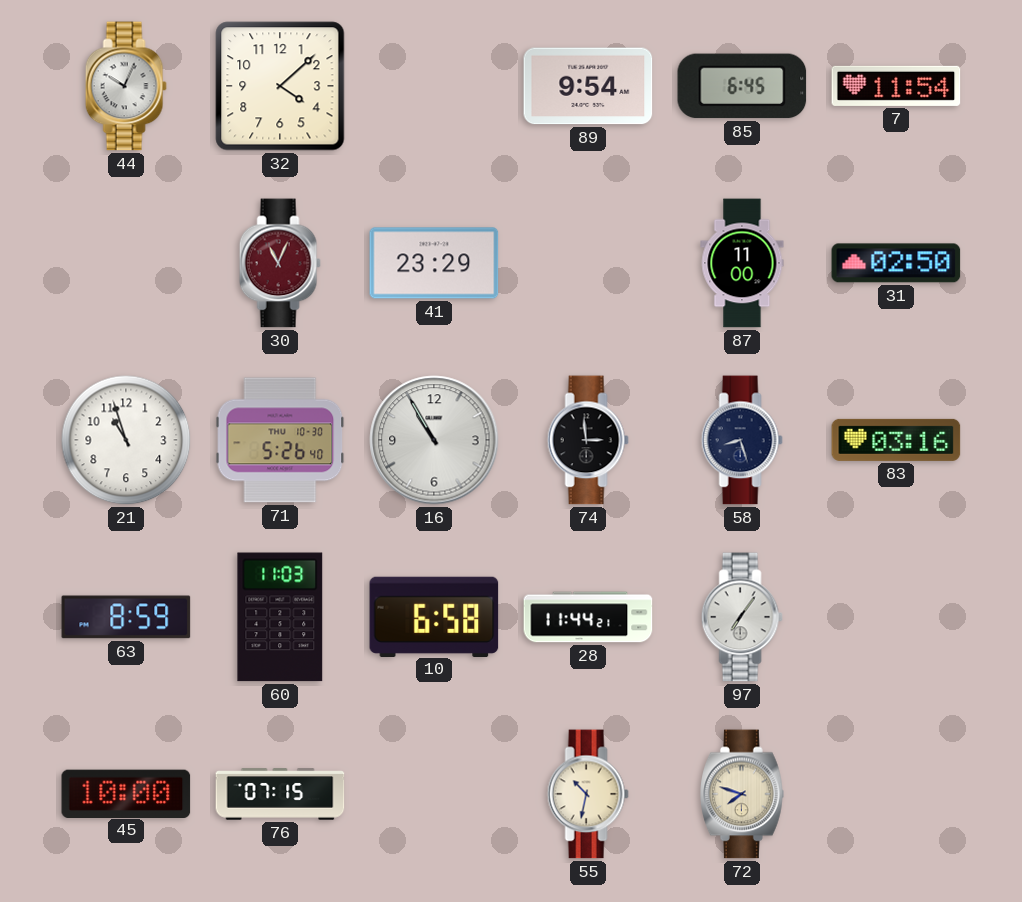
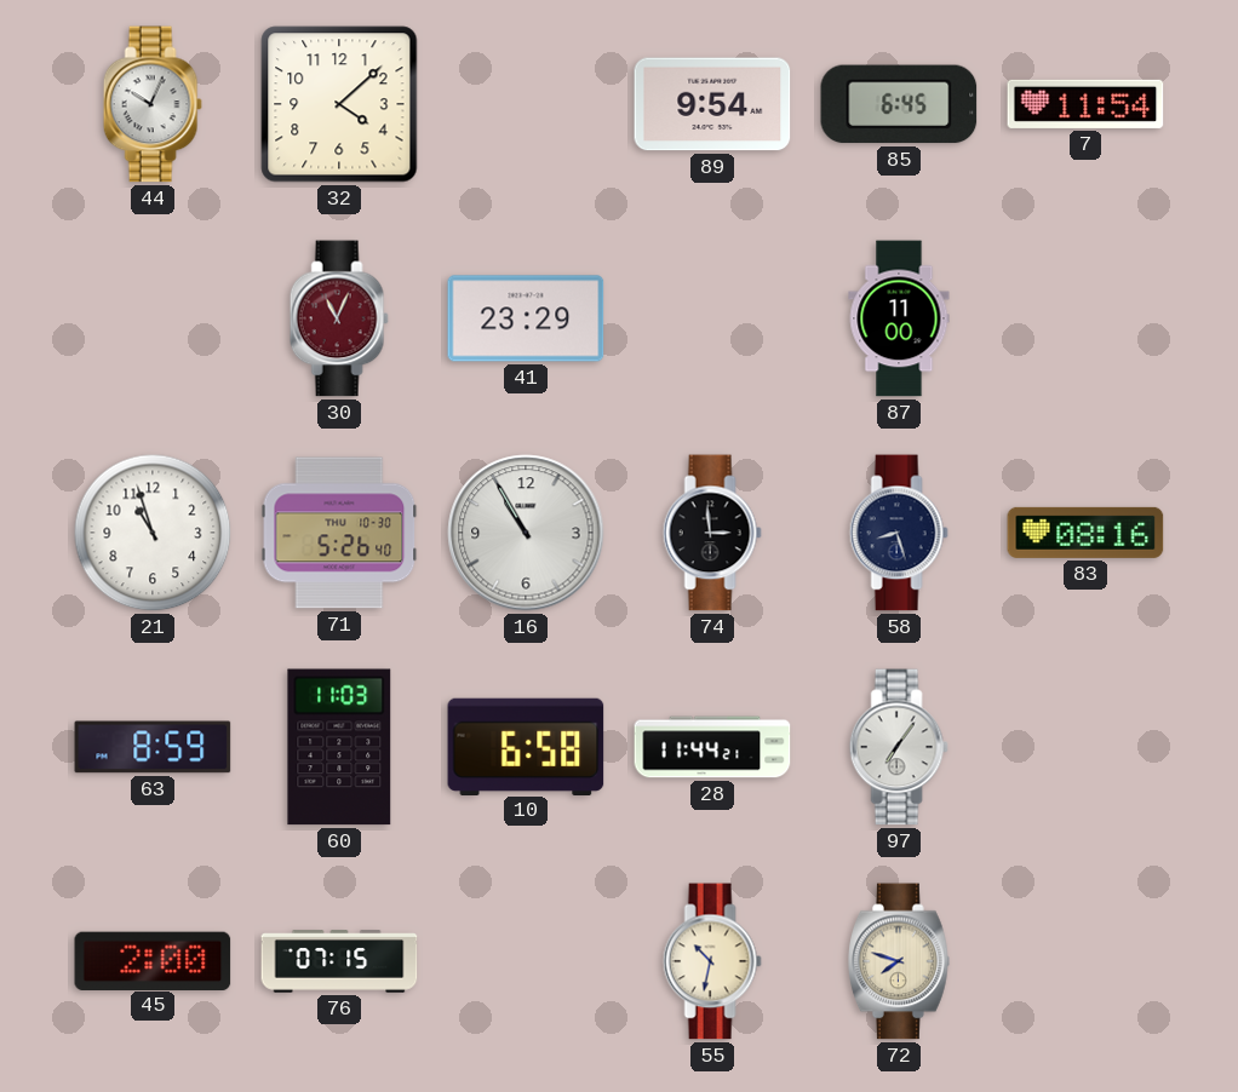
31: 02:50 -> none
83: 03:16 -> 08:16
45: 10:00 -> 2:00
